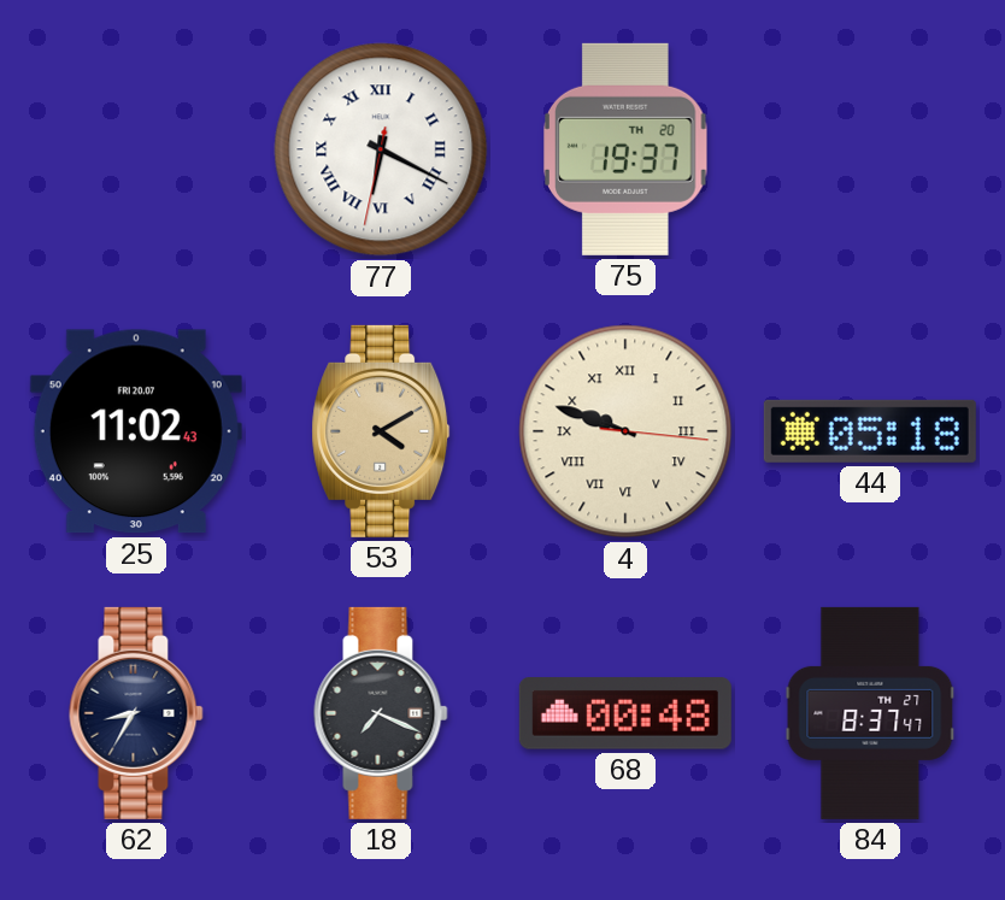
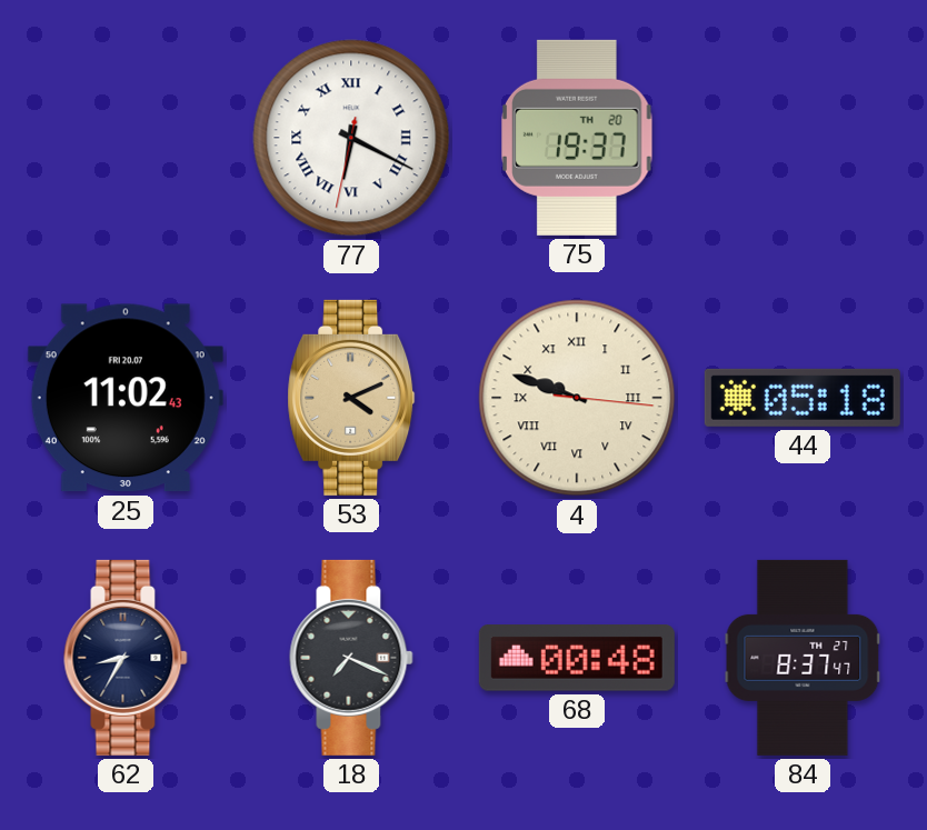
53: 4:10 -> 4:11
